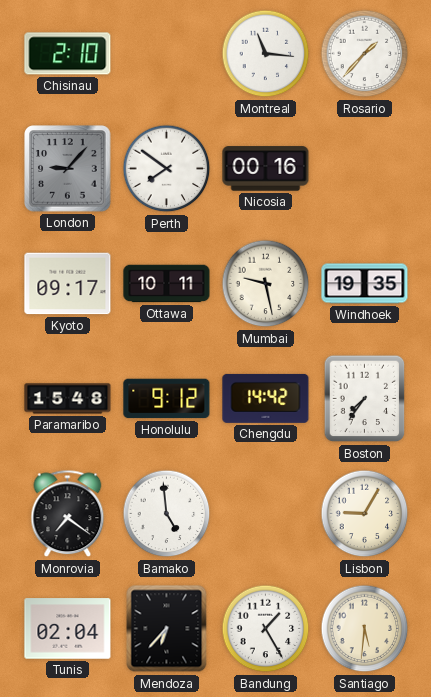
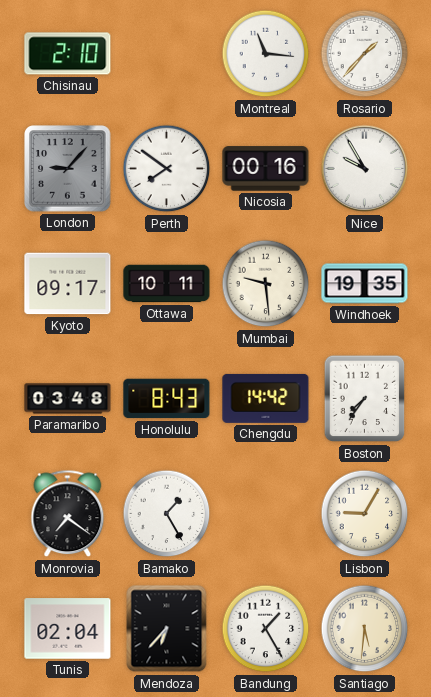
Nice: none -> 9:55
Mumbai: 9:28 -> 9:29
Paramaribo: 15:48 -> 03:48
Honolulu: 9:12 -> 8:43
Bamako: 4:59 -> 1:25
